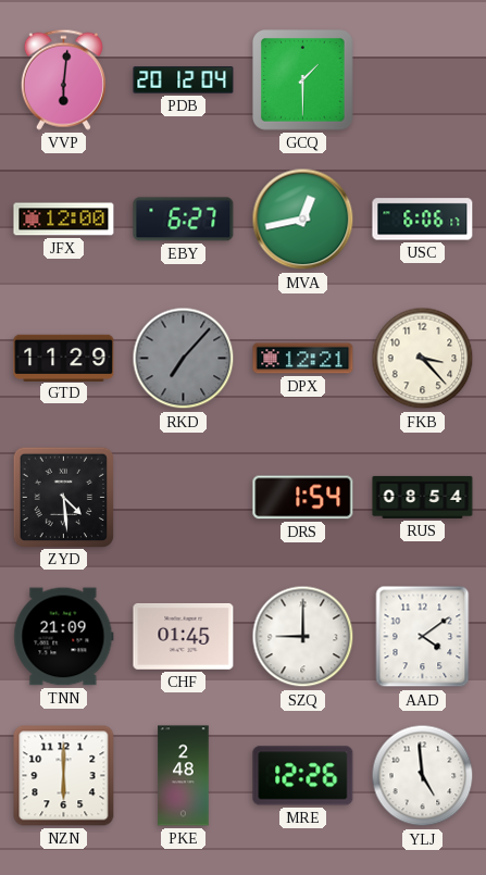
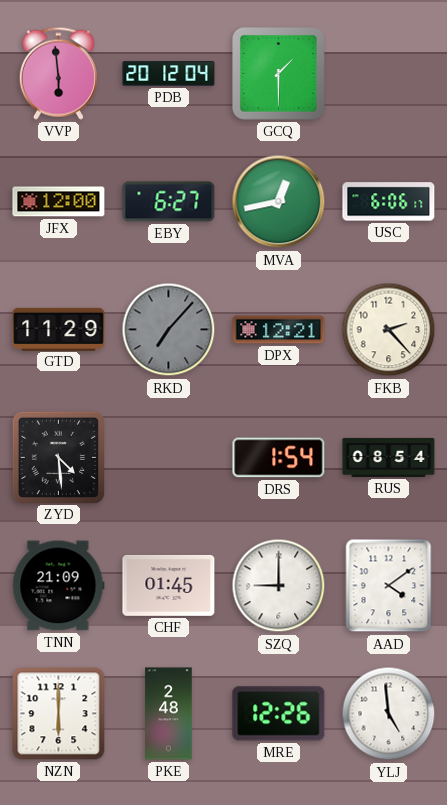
VVP: 6:01 -> 5:59
FKB: 3:23 -> 2:23
